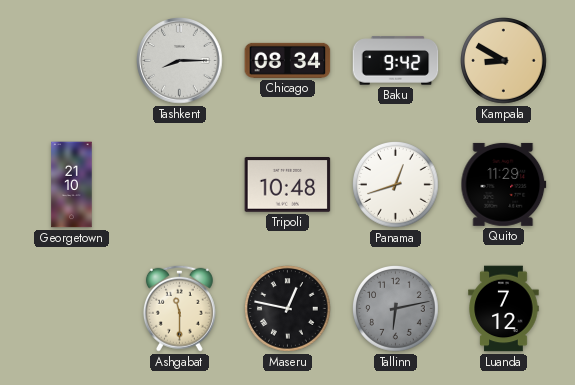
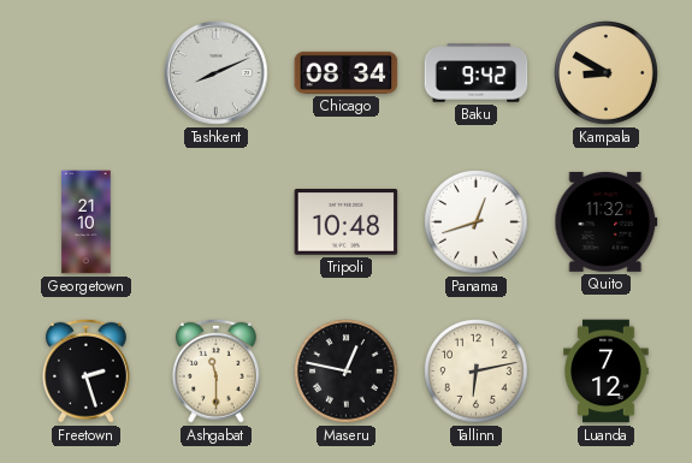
Tashkent: 8:15 -> 8:11
Quito: 11:29 -> 11:32
Freetown: none -> 2:27
Tallinn dial: grey -> cream
